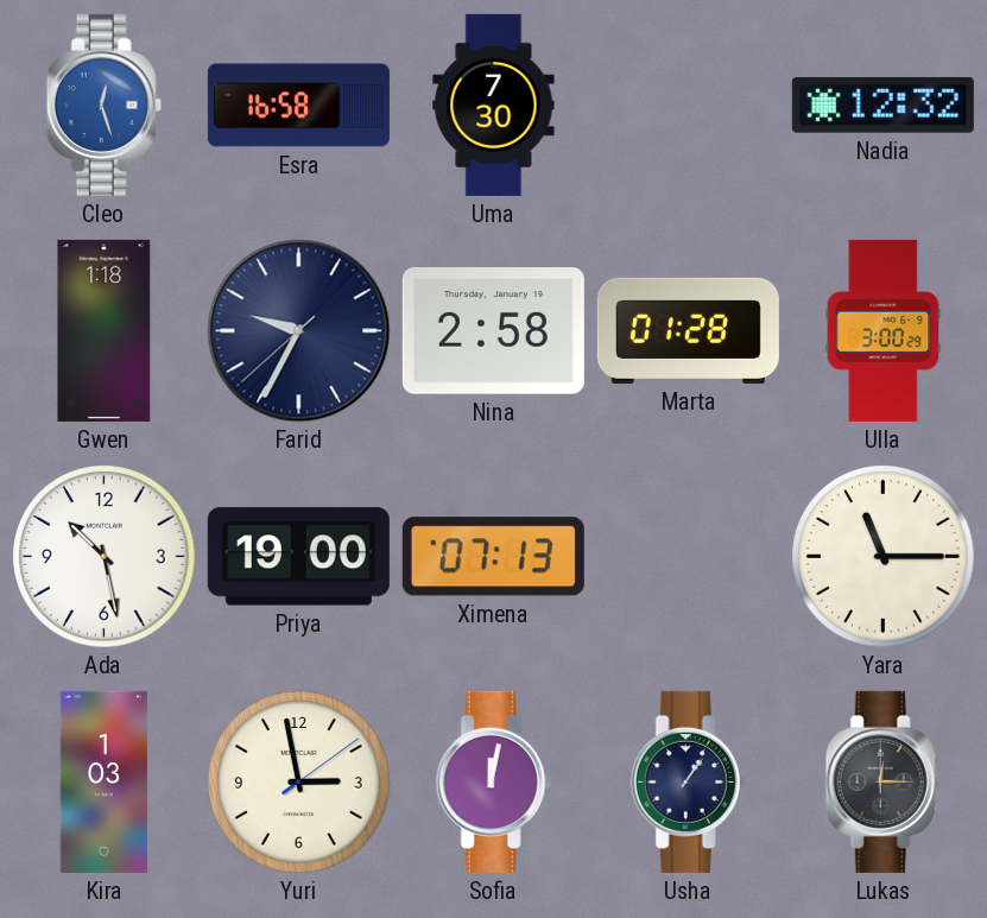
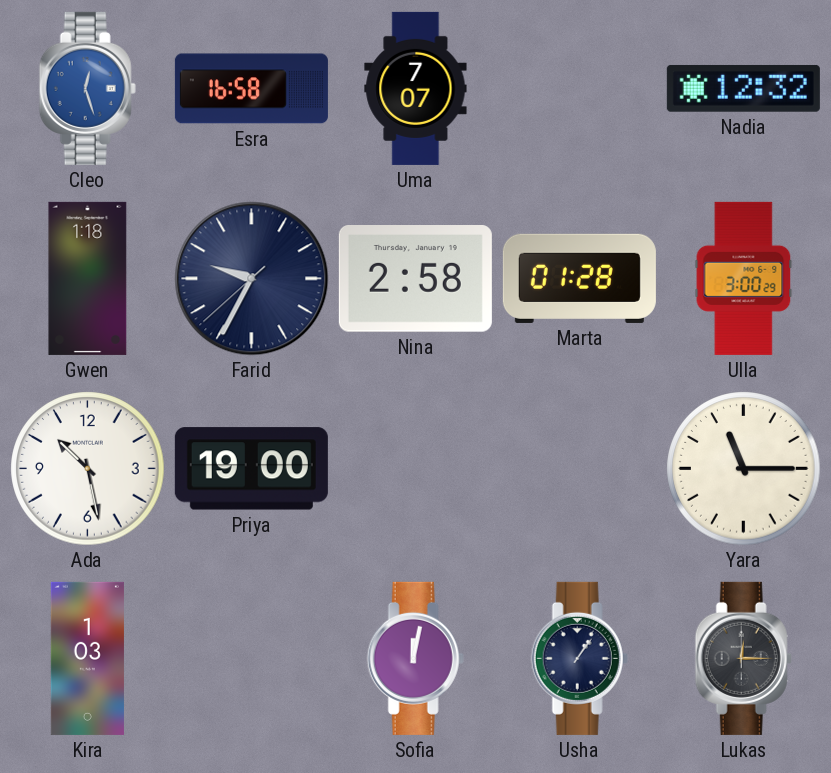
Uma: 7:30 -> 7:07
Ximena: 07:13 -> none
Yuri: 2:58 -> none
